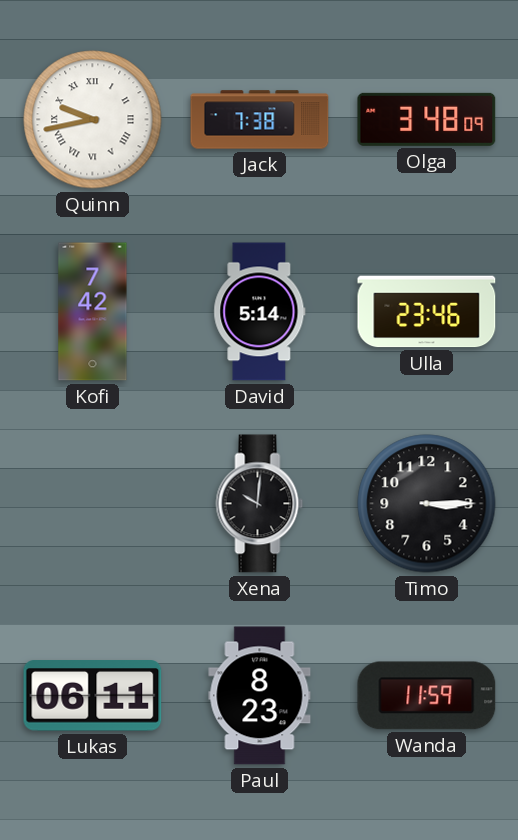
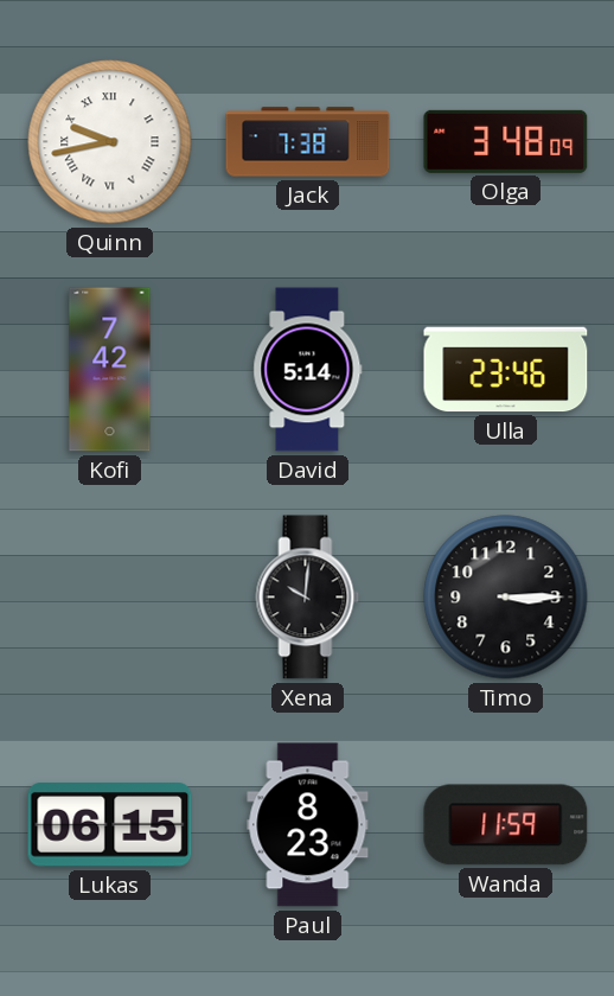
Lukas: 06:11 -> 06:15
